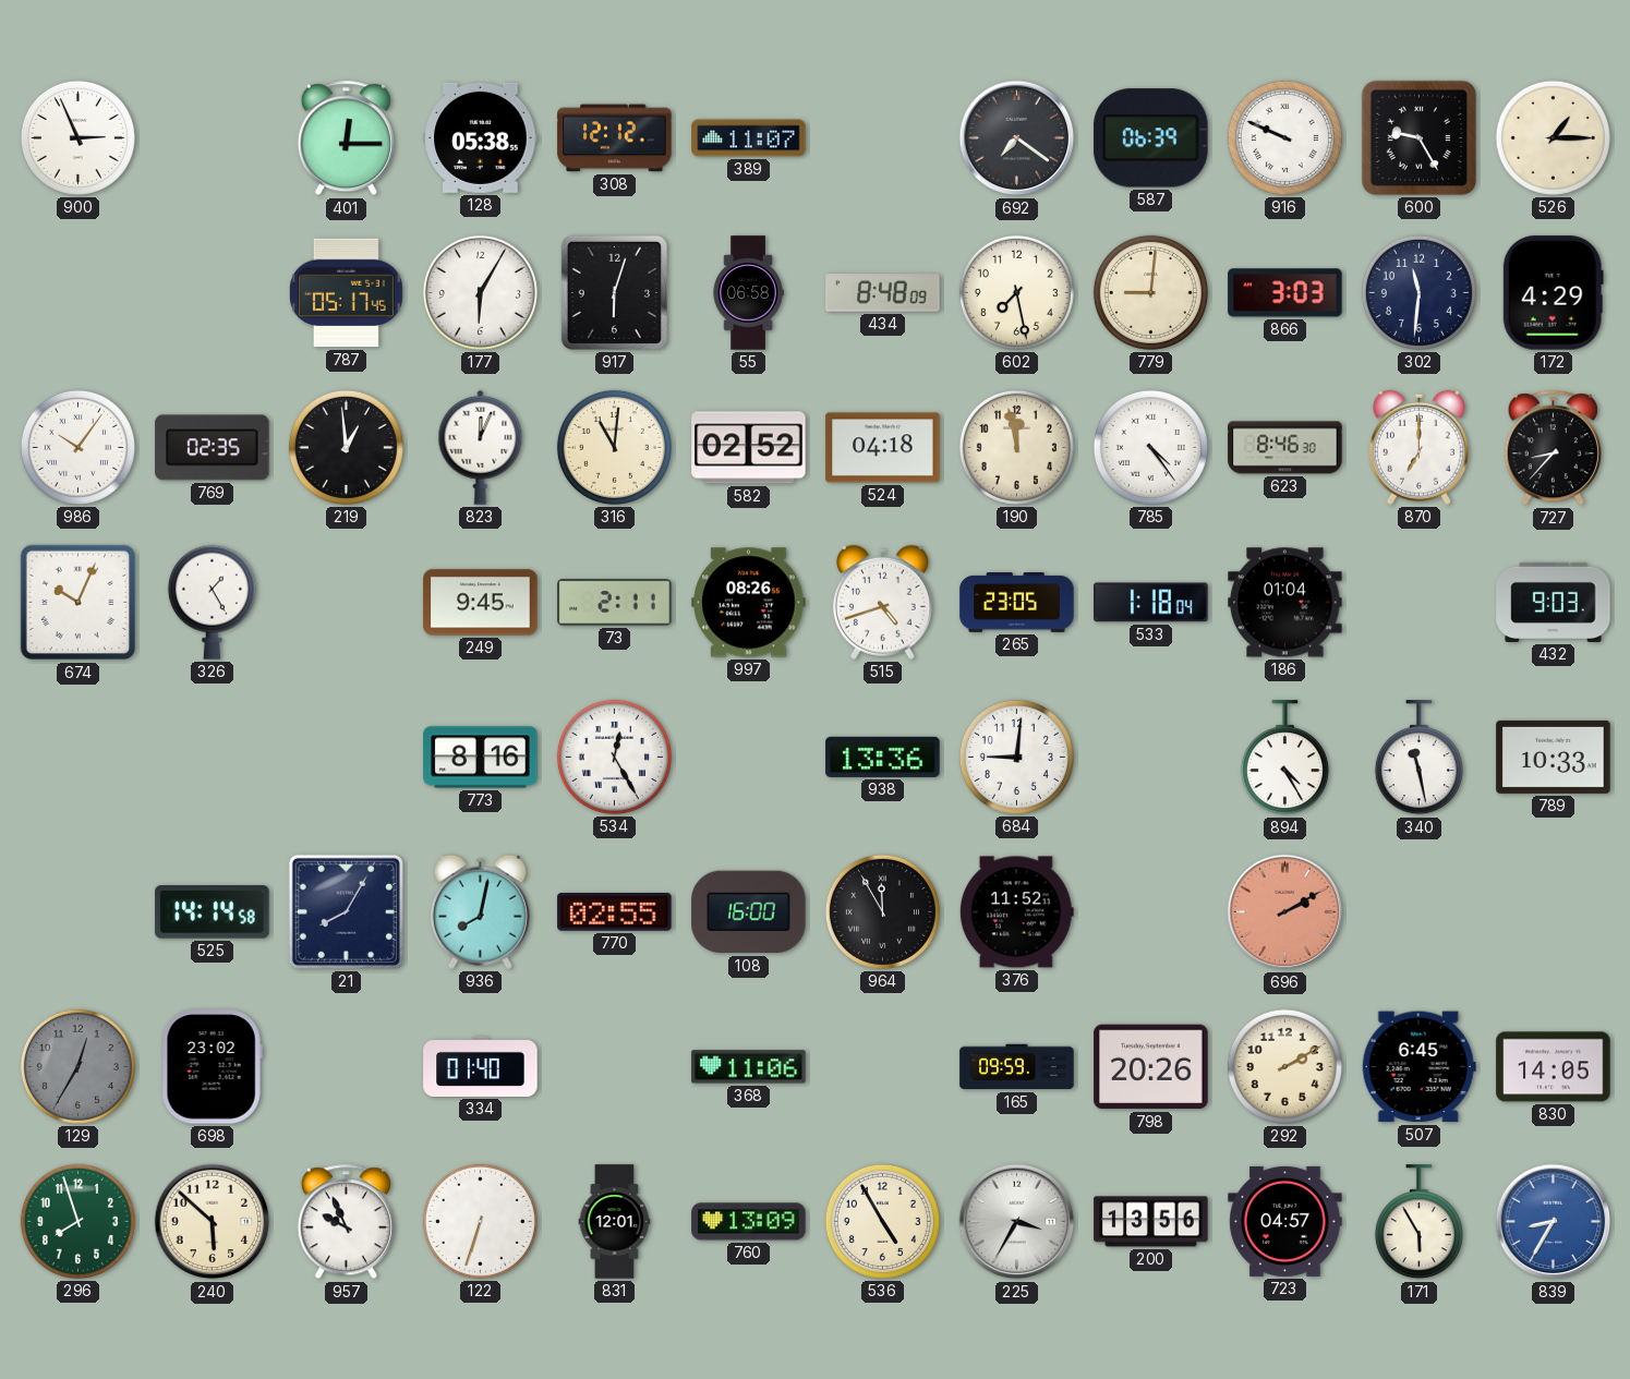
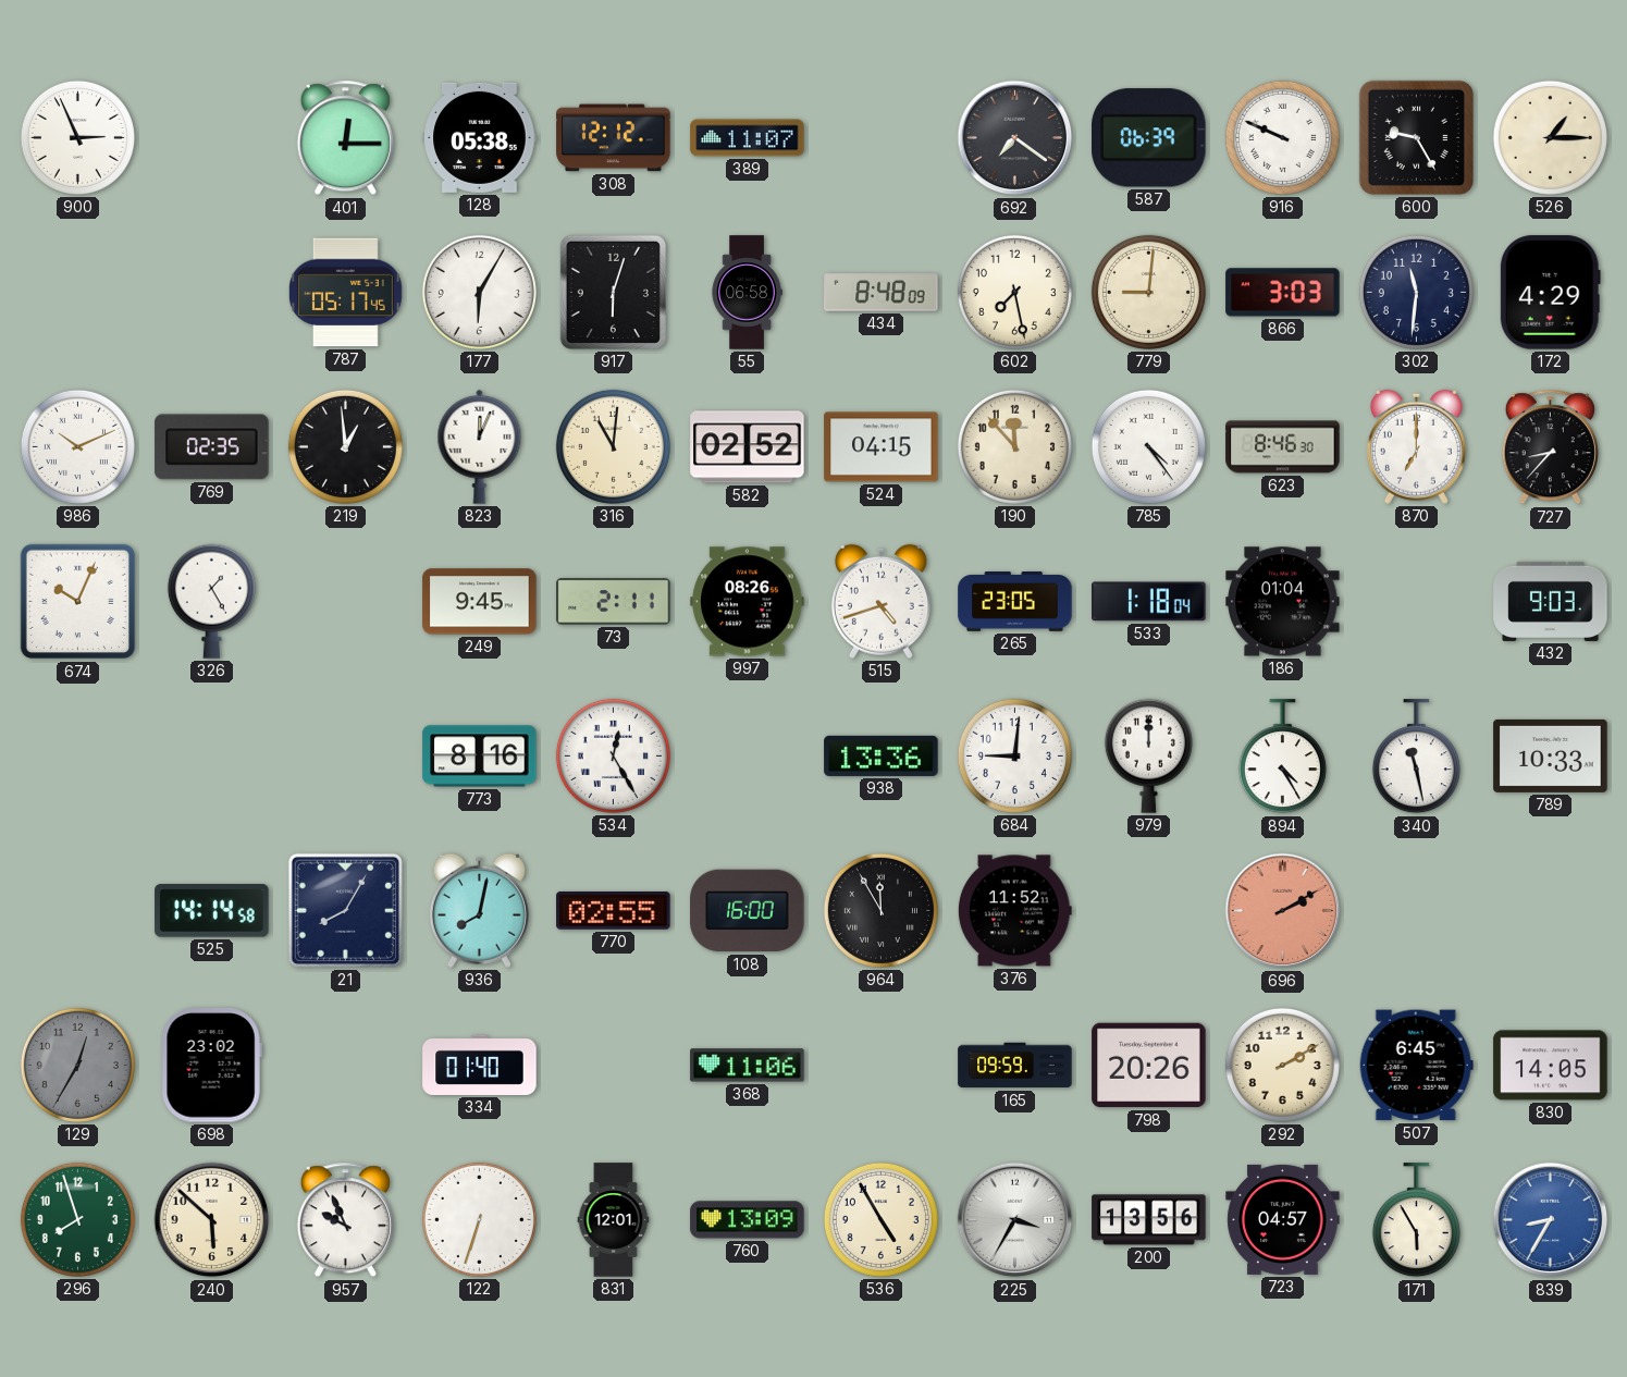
986: 10:06 -> 10:11
524: 04:18 -> 04:15
190: 11:58 -> 11:53
979: none -> 12:00
